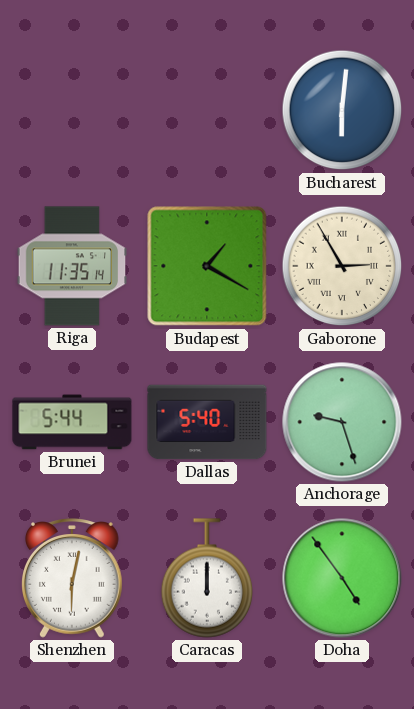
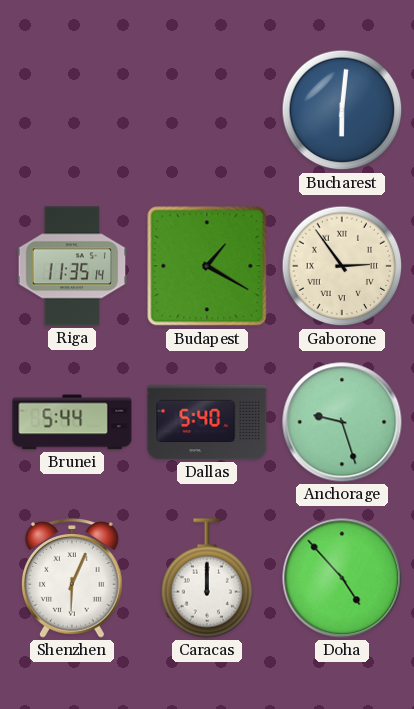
Gaborone: 2:55 -> 2:54
Shenzhen: 6:02 -> 6:04
Doha: 4:54 -> 4:53
